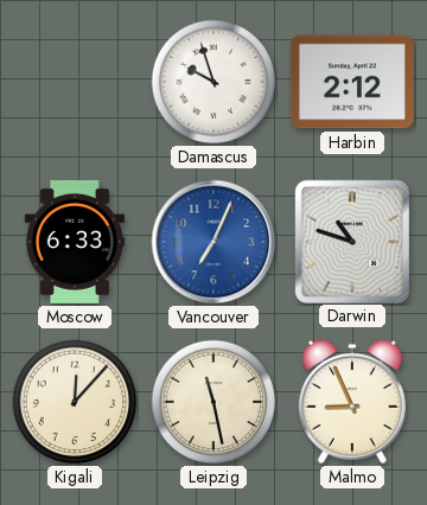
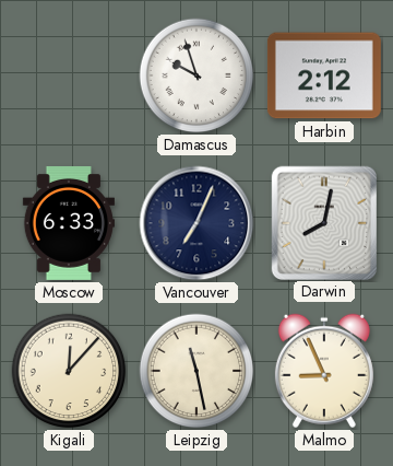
Vancouver dial: blue -> navy
Darwin: 10:48 -> 8:02
